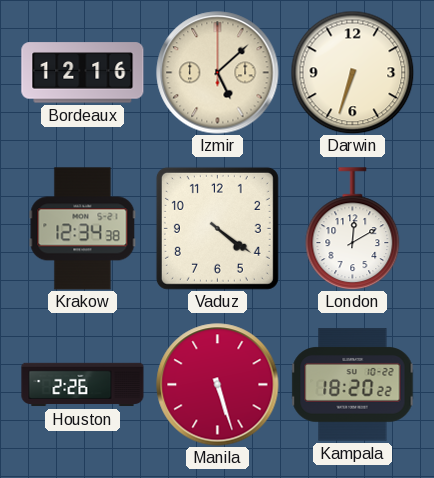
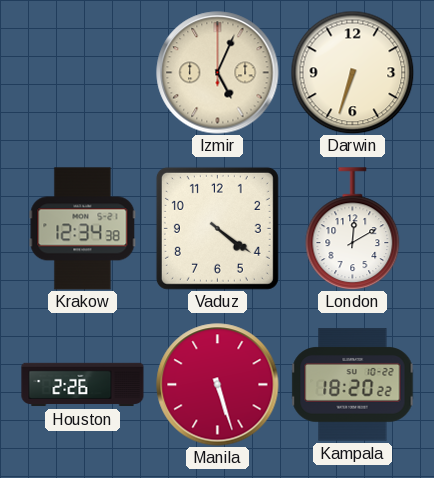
Bordeaux: 12:16 -> none
Izmir: 5:08 -> 5:04
